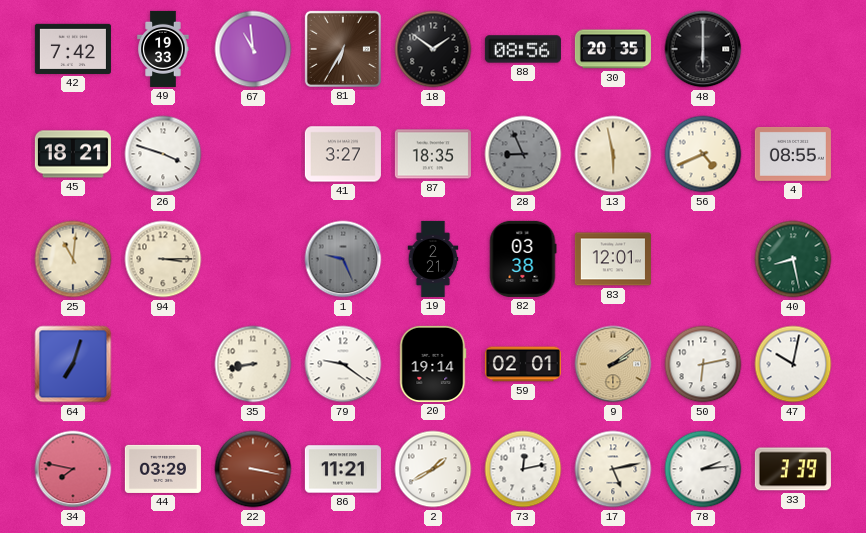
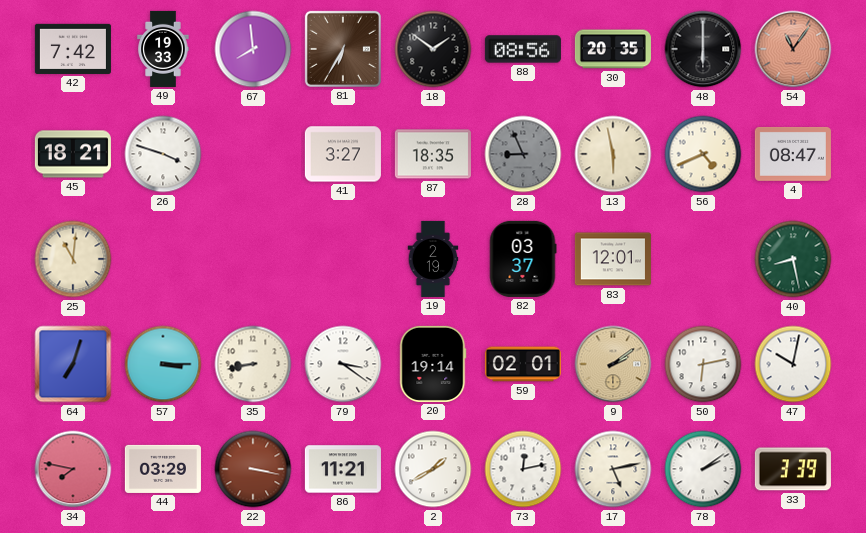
67: 10:59 -> 7:59
54: none -> 11:06
4: 08:55 -> 08:47
94: 3:15 -> none
1: 9:26 -> none
19: 2:21 -> 2:19
82: 03:38 -> 03:37
57: none -> 3:15
79: 9:21 -> 3:21
78: 2:14 -> 2:09
